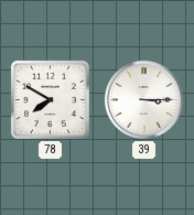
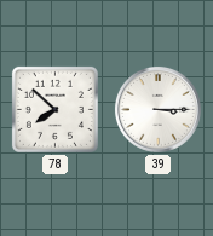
78: 7:50 -> 7:52
